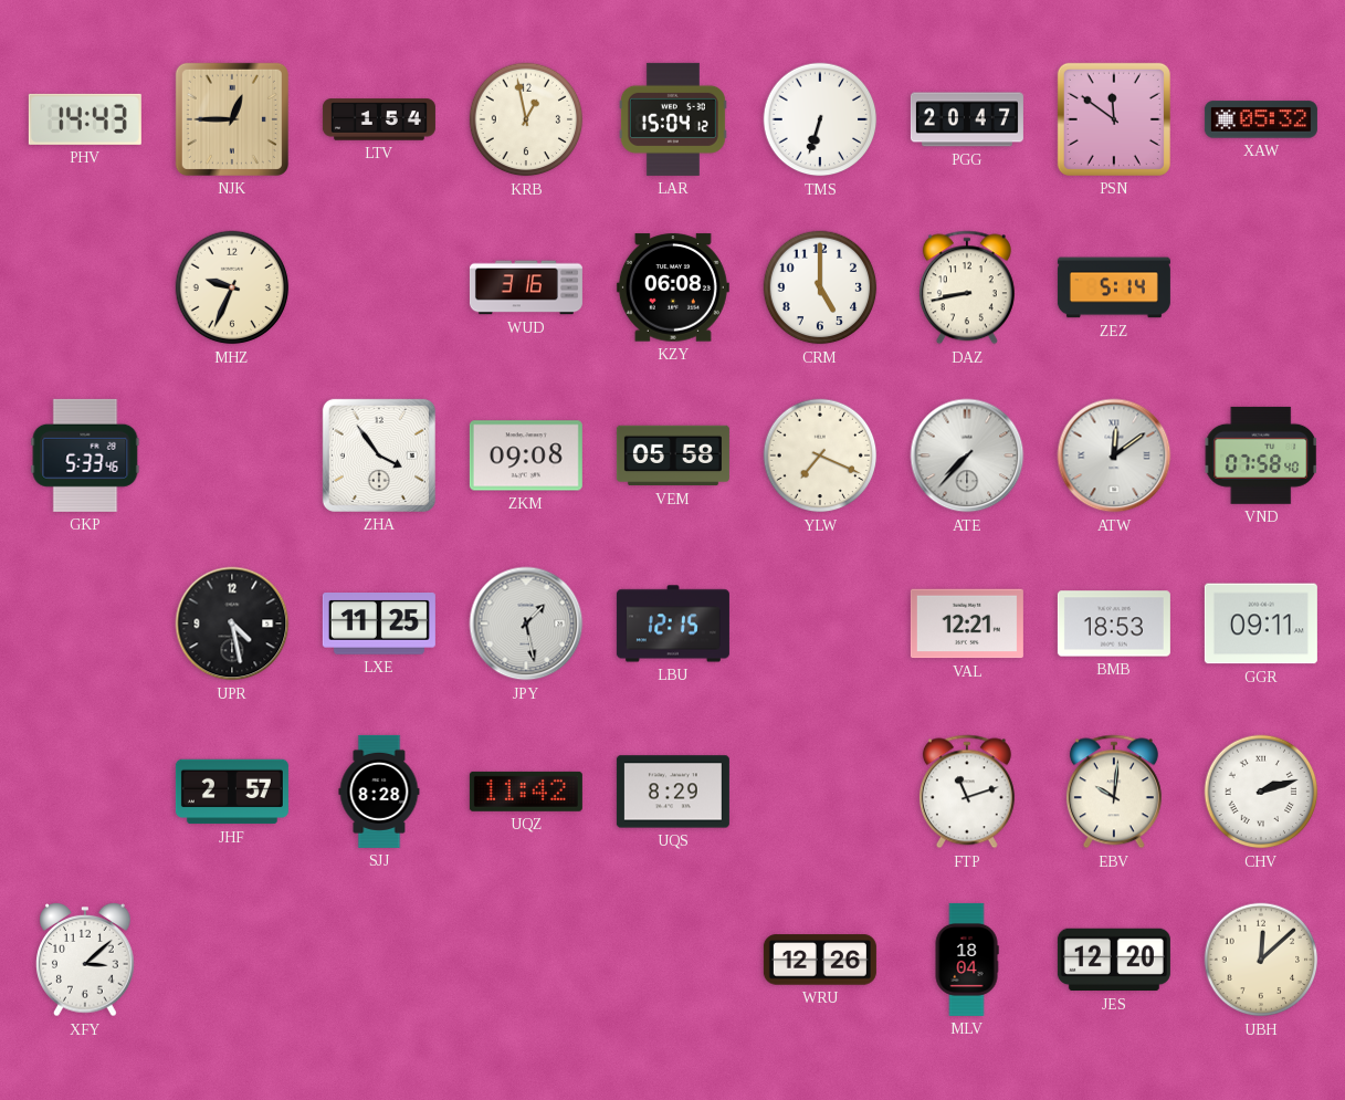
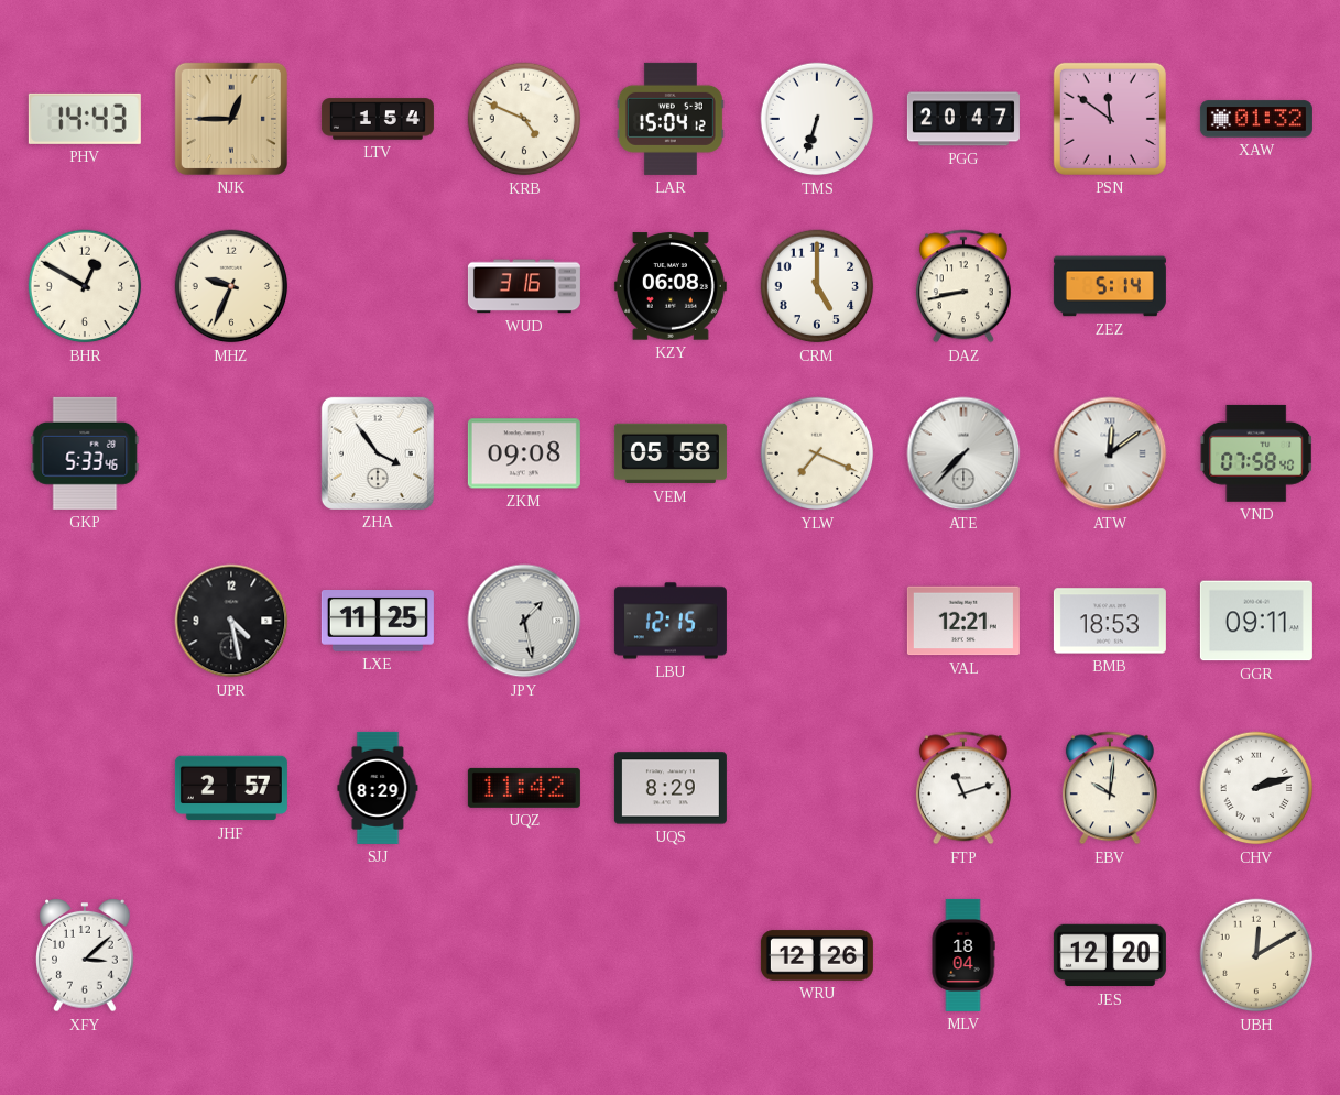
KRB: 12:58 -> 4:49
XAW: 05:32 -> 01:32
BHR: none -> 12:50
SJJ: 8:28 -> 8:29
UBH: 12:08 -> 12:10
